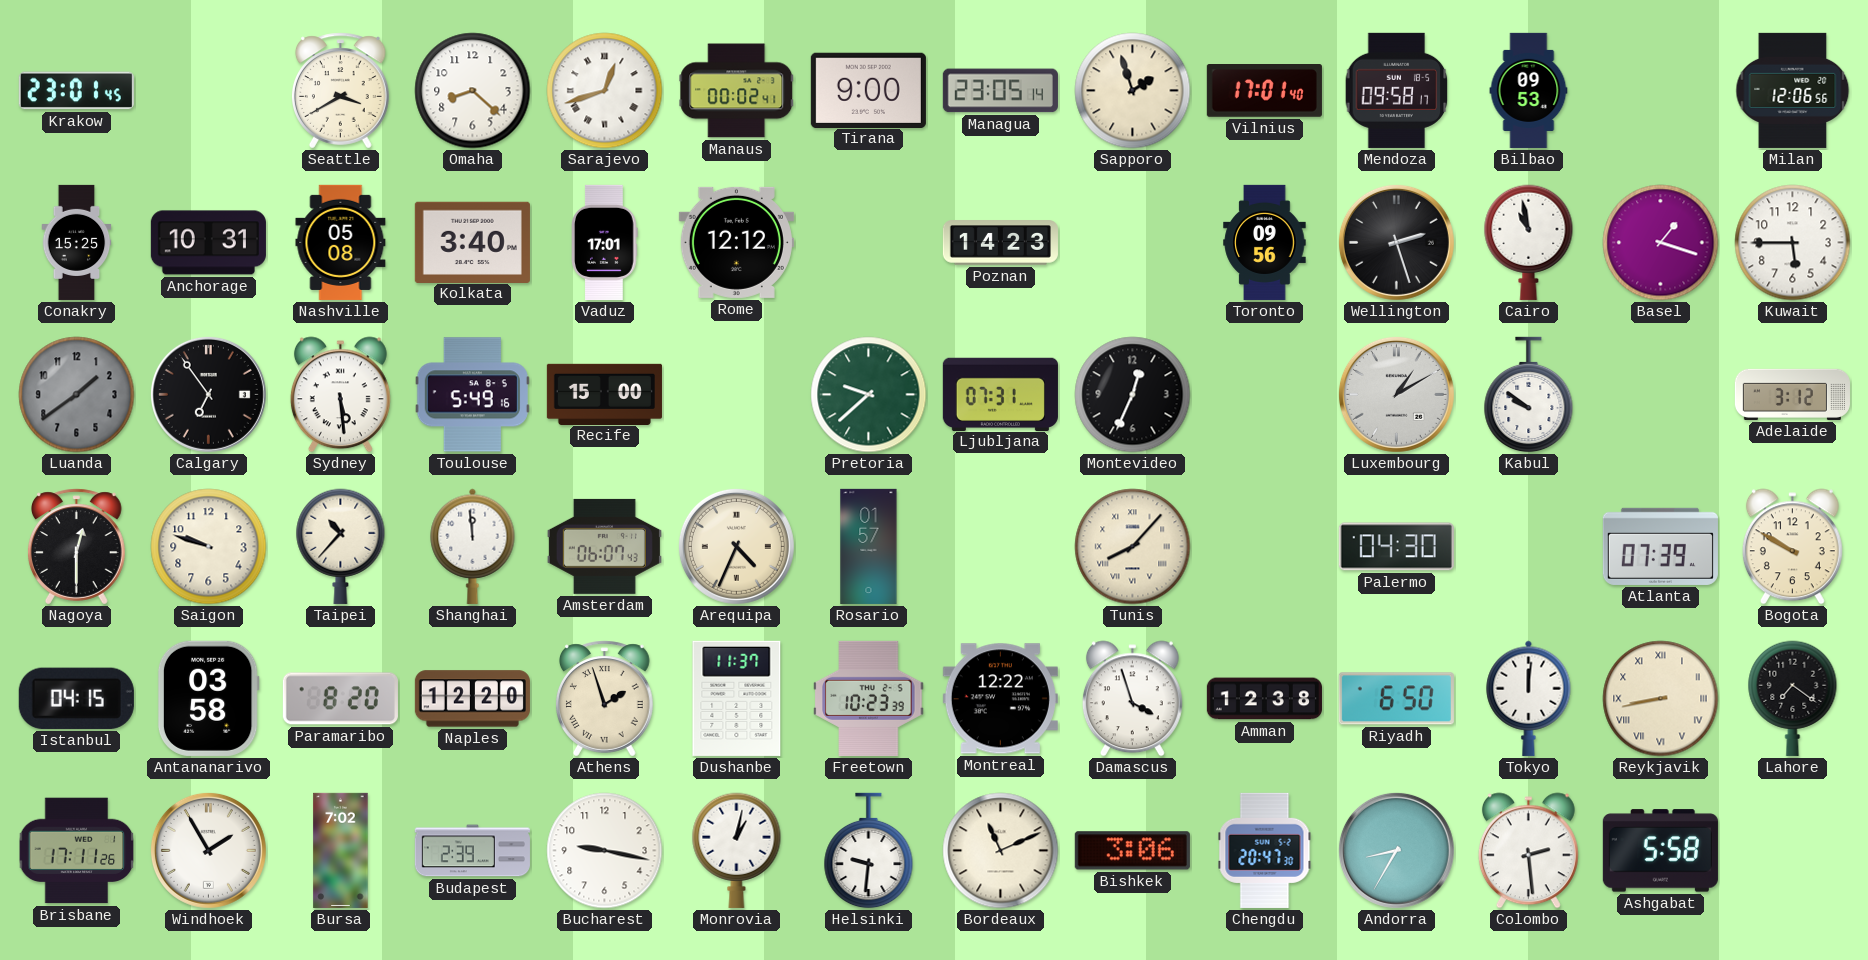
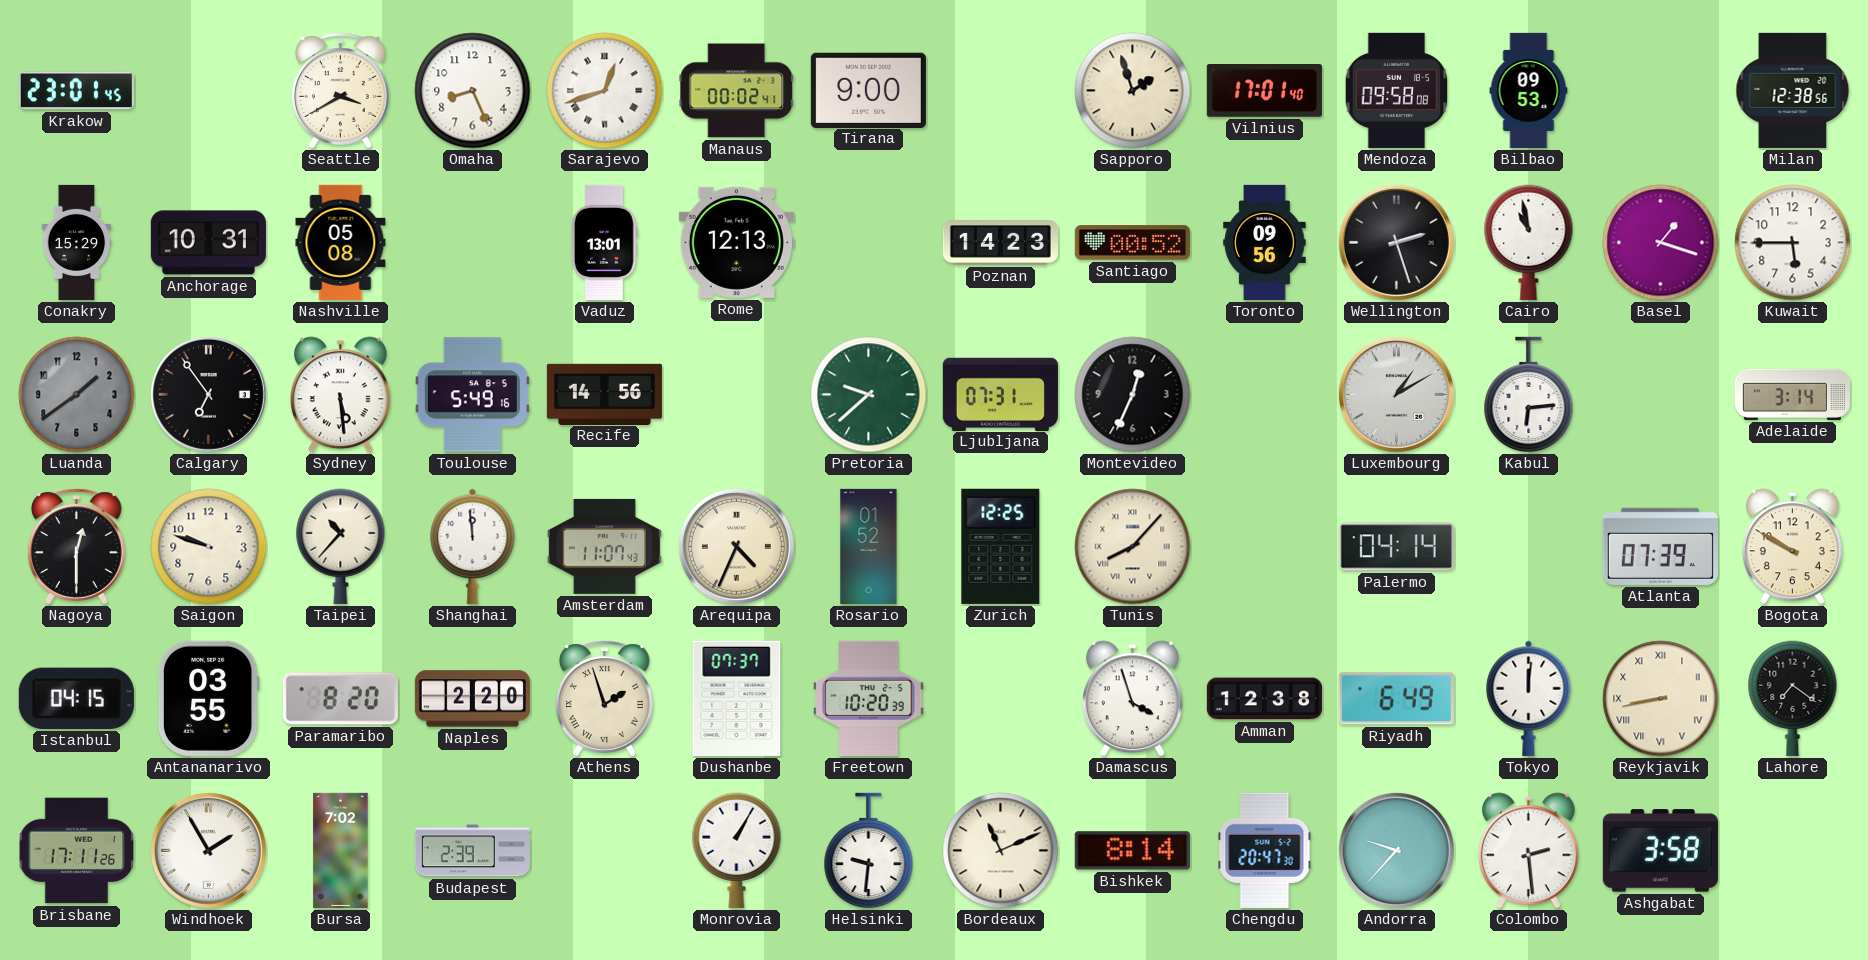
Omaha: 8:22 -> 8:26
Managua: 23:05 -> none
Mendoza: 09:58:17 -> 09:58:08
Milan: 12:06 -> 12:38
Conakry: 15:25 -> 15:29
Kolkata: 3:40 -> none
Vaduz: 17:01 -> 13:01
Rome: 12:12 -> 12:13
Santiago: none -> 00:52
Recife: 15:00 -> 14:56
Kabul: 9:51 -> 6:14
Adelaide: 3:12 -> 3:14
Amsterdam: 06:07 -> 11:07
Rosario: 01:57 -> 01:52
Zurich: none -> 12:25
Palermo: 04:30 -> 04:14
Antananarivo: 03:58 -> 03:55
Naples: 12:20 -> 2:20
Dushanbe: 11:37 -> 07:37
Freetown: 10:23 -> 10:20
Montreal: 12:22 -> none
Riyadh: 6:50 -> 6:49
Bucharest: 9:17 -> none
Monrovia: 1:02 -> 1:05
Bishkek: 3:06 -> 8:14
Andorra: 8:35 -> 9:37
Ashgabat: 5:58 -> 3:58
